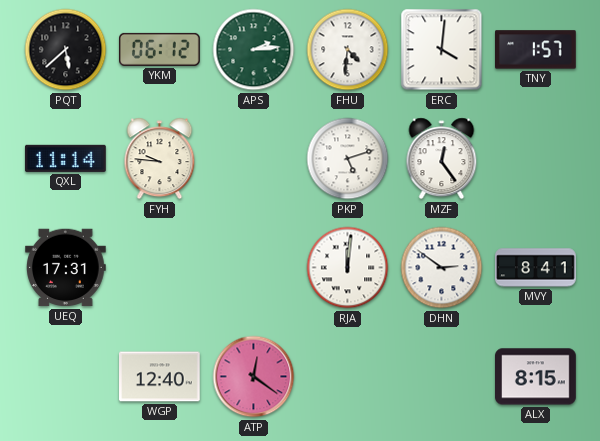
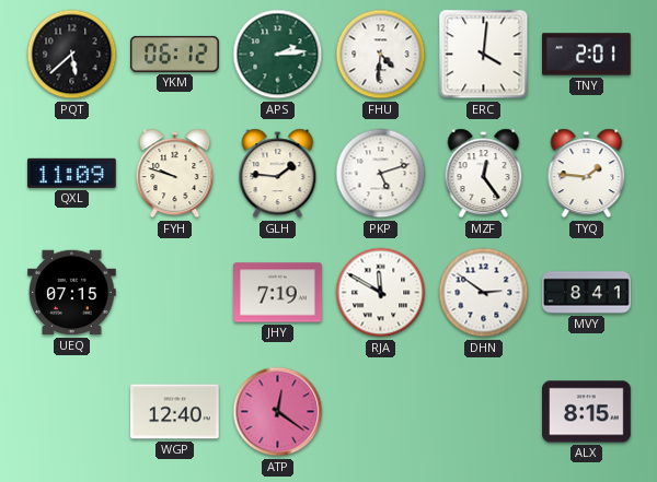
TNY: 1:57 -> 2:01
QXL: 11:14 -> 11:09
FYH: 9:46 -> 9:48
GLH: none -> 1:46
TYQ: none -> 1:46
UEQ: 17:31 -> 07:15
JHY: none -> 7:19
RJA: 12:01 -> 11:50
